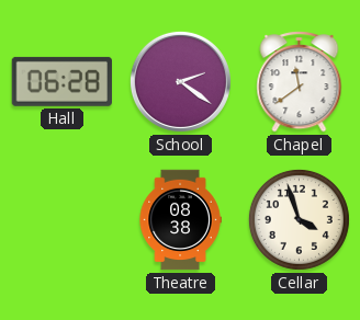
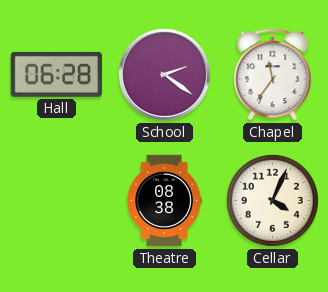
Chapel: 11:39 -> 11:36
Cellar: 3:57 -> 4:04
